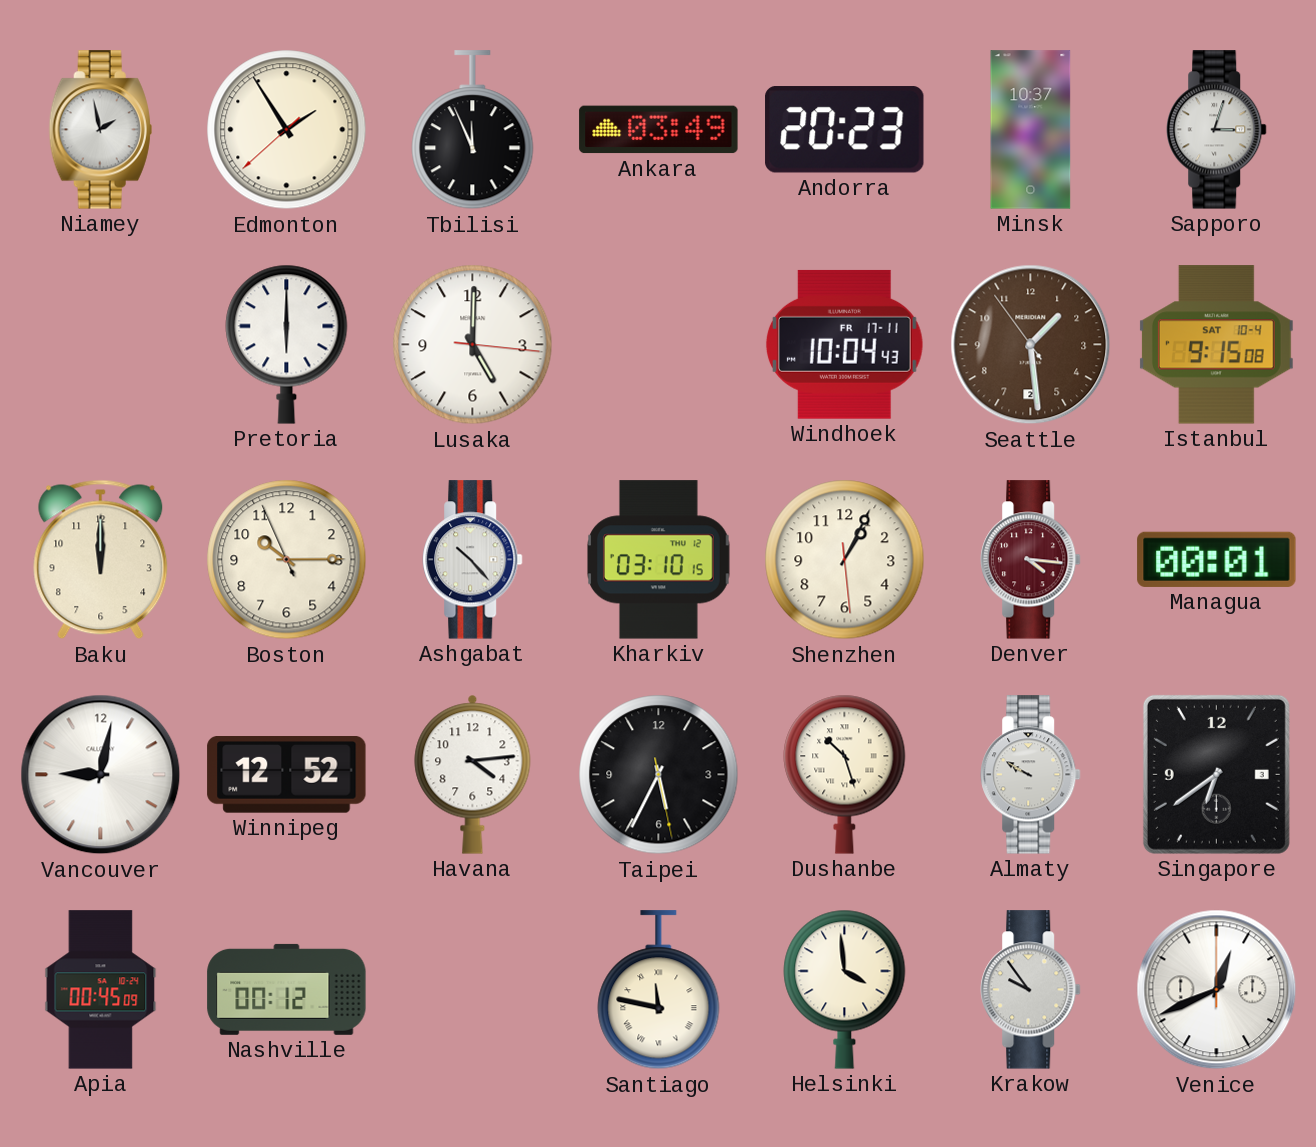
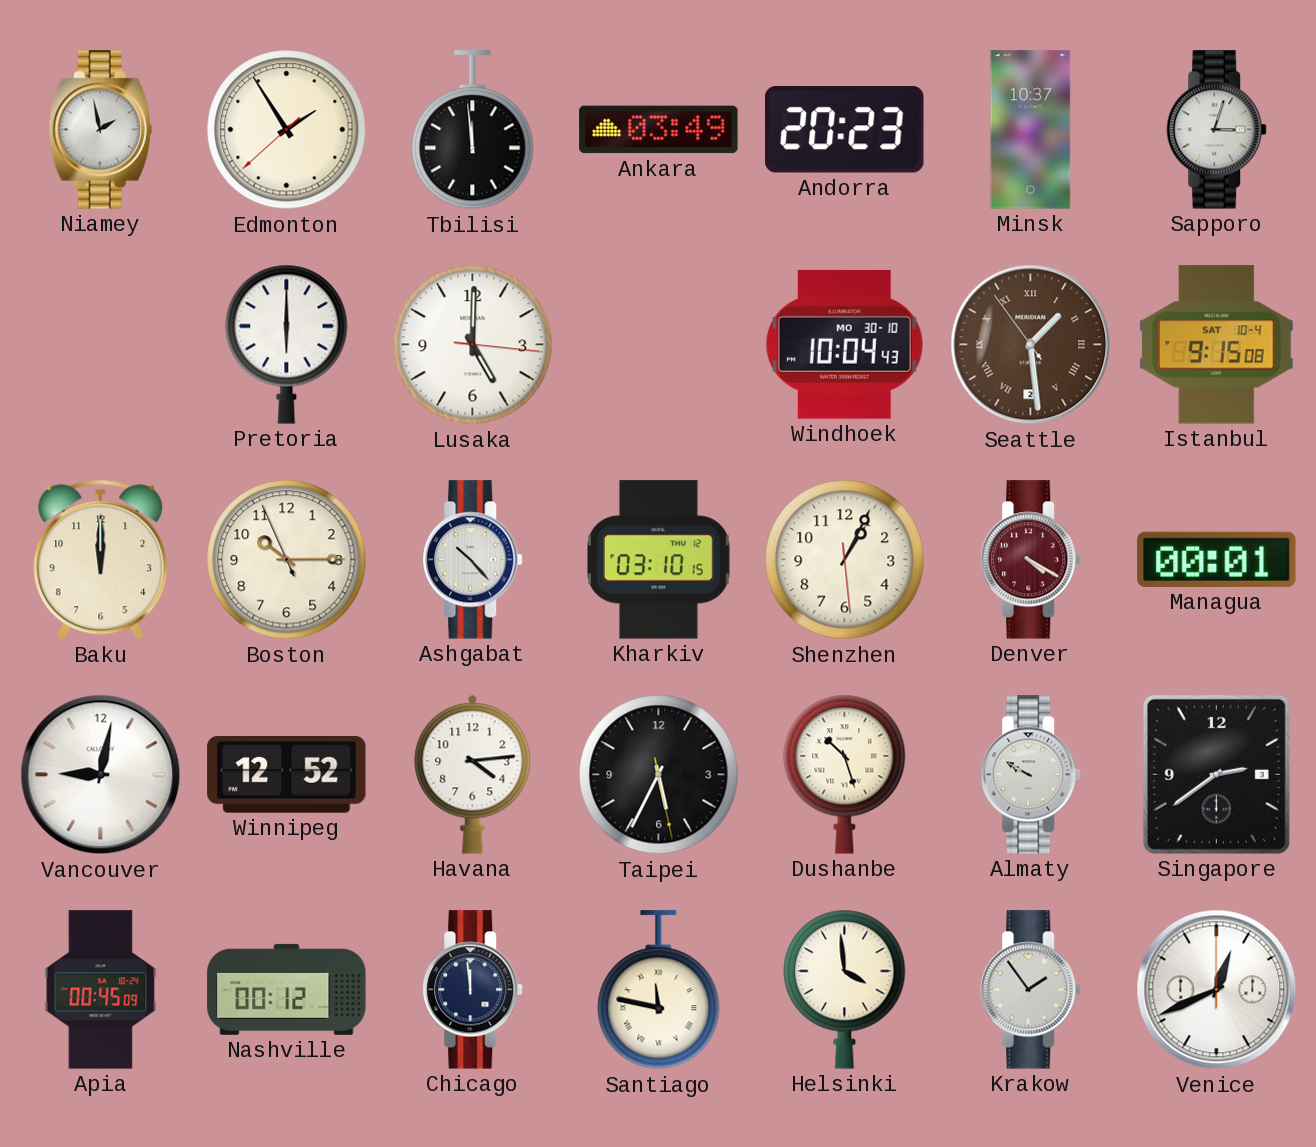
Tbilisi: 11:56 -> 11:59
Windhoek date: FR 17-11 -> MO 30-10
Seattle numerals: Arabic -> Roman
Denver: 4:16 -> 4:20
Singapore: 6:39 -> 2:39
Chicago: none -> 11:59
Krakow: 9:54 -> 1:54
